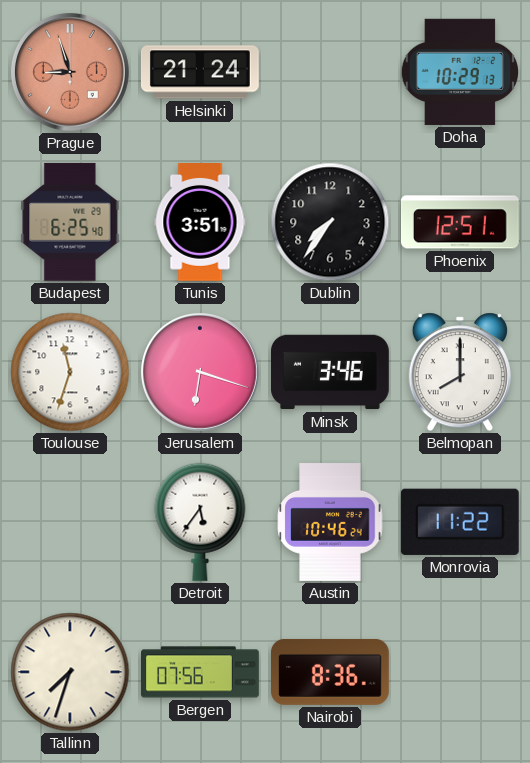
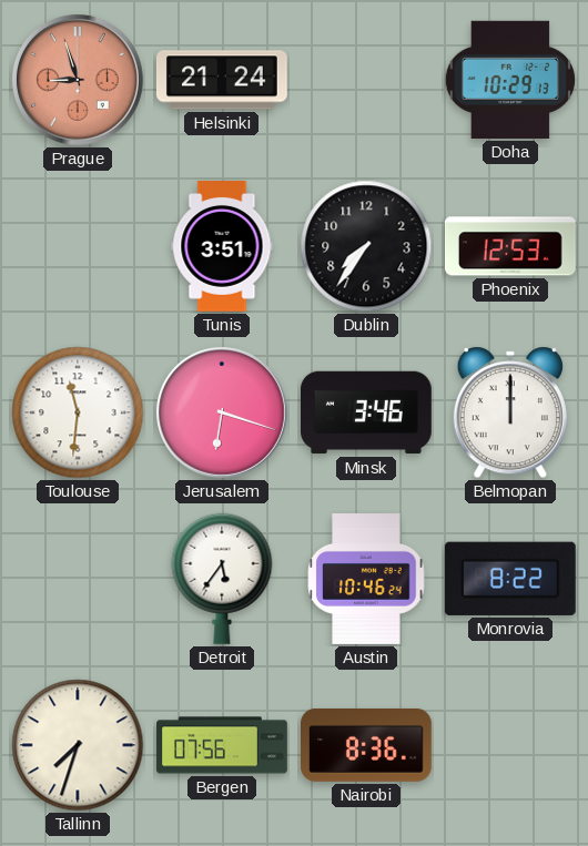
Budapest: 6:25 -> none
Phoenix: 12:51 -> 12:53
Toulouse: 11:33 -> 11:31
Belmopan: 8:00 -> 12:00
Monrovia: 11:22 -> 8:22
